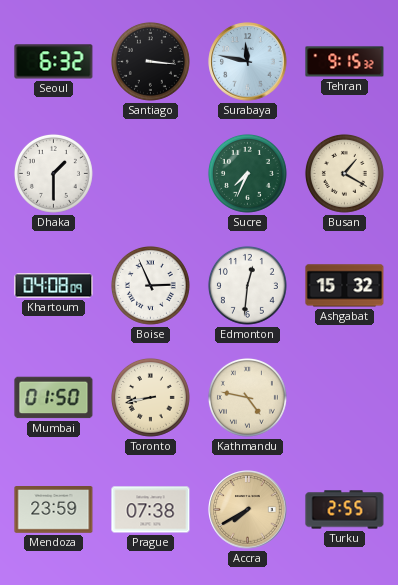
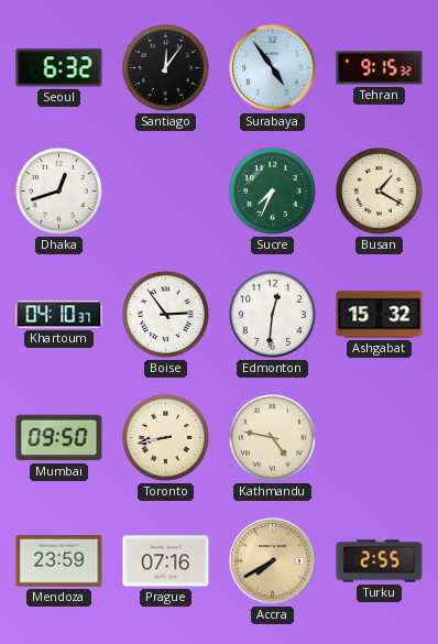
Santiago: 3:16 -> 12:06
Surabaya: 11:47 -> 4:54
Dhaka: 1:30 -> 12:42
Khartoum: 04:08 -> 04:10
Boise: 2:56 -> 2:54
Mumbai: 01:50 -> 09:50
Prague: 07:38 -> 07:16
